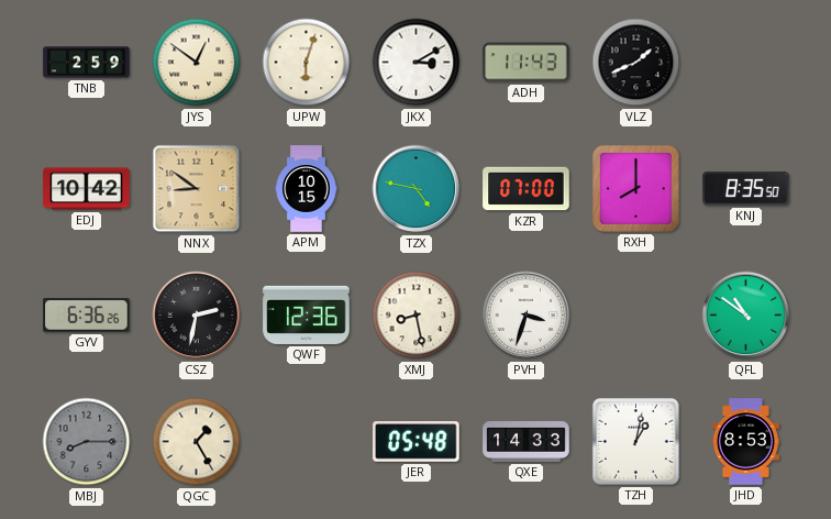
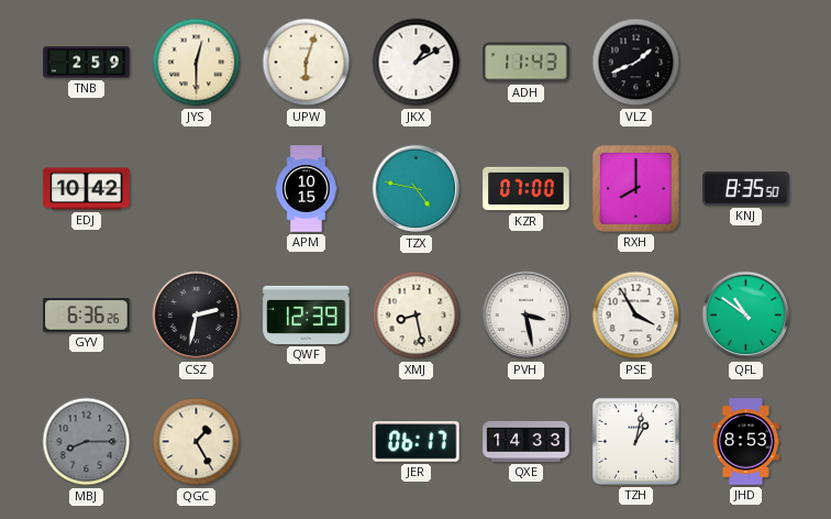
JYS: 12:51 -> 12:30
JKX: 3:10 -> 1:10
NNX: 8:51 -> none
QWF: 12:36 -> 12:39
PVH: 3:33 -> 3:28
PSE: none -> 3:55
JER: 05:48 -> 06:17
